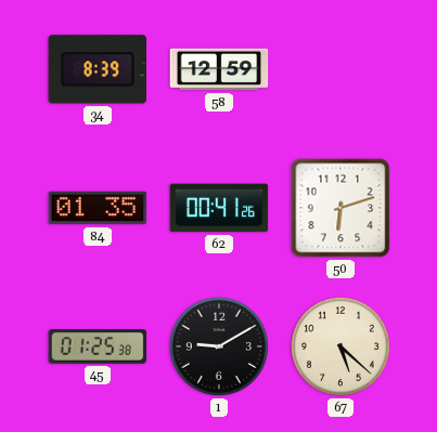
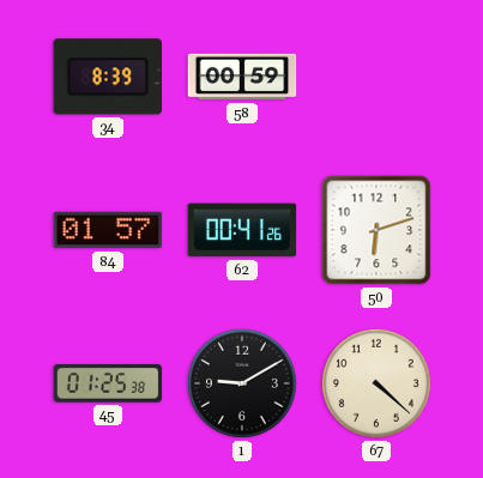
58: 12:59 -> 00:59
84: 01:35 -> 01:57
67: 5:22 -> 4:22
